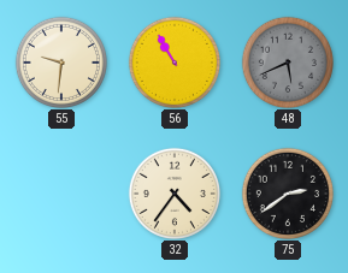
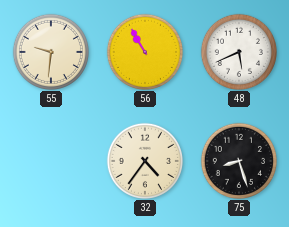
48 dial: grey -> white
75: 2:39 -> 8:27
